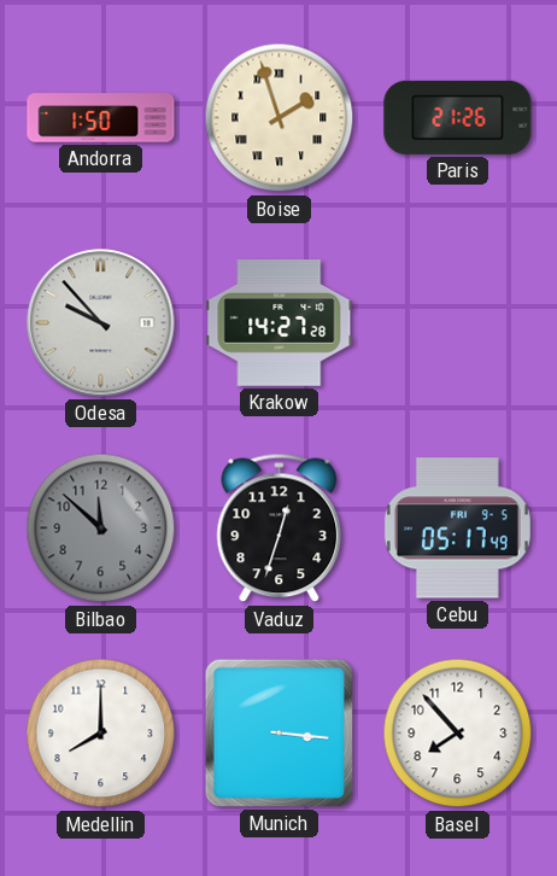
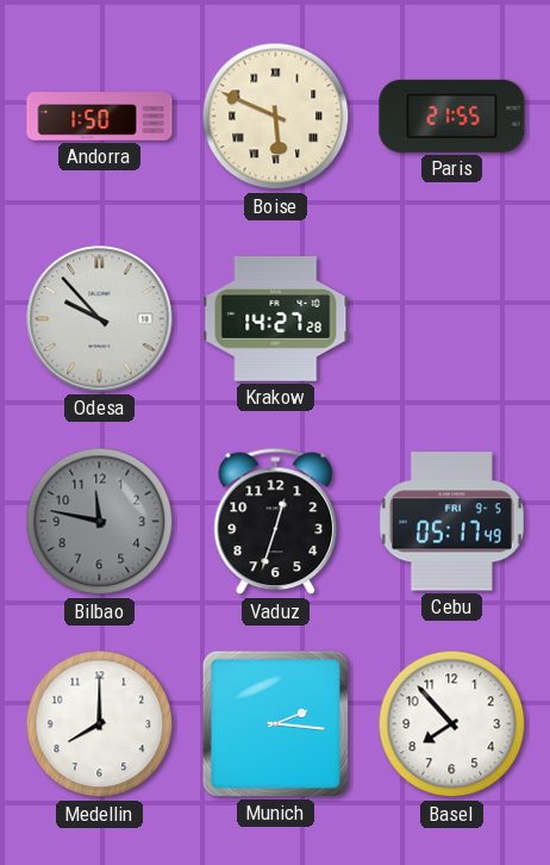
Boise: 1:57 -> 5:49
Paris: 21:26 -> 21:55
Bilbao: 11:52 -> 11:47
Munich: 3:16 -> 2:16
